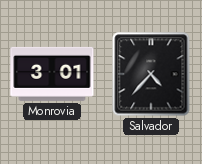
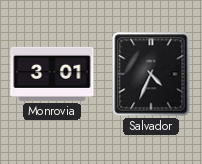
Salvador: 4:37 -> 4:34
